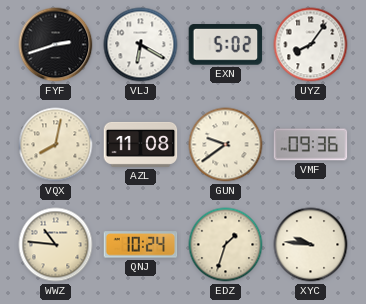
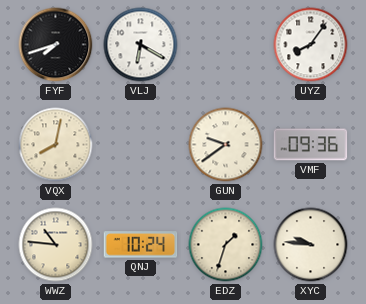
FYF: 2:42 -> 7:42
EXN: 5:02 -> none
AZL: 11:08 -> none
